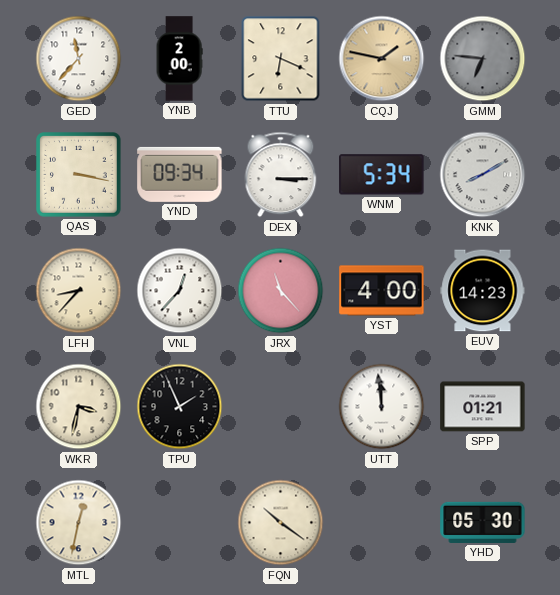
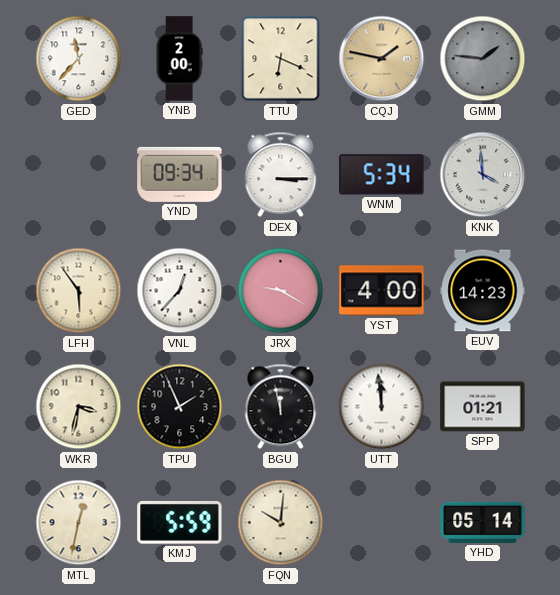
GMM: 6:46 -> 1:46
QAS: 3:17 -> none
KNK: 8:10 -> 3:59
LFH: 8:37 -> 5:54
JRX: 11:23 -> 9:20
BGU: none -> 11:58
KMJ: none -> 5:59
FQN: 10:21 -> 10:01
YHD: 05:30 -> 05:14
